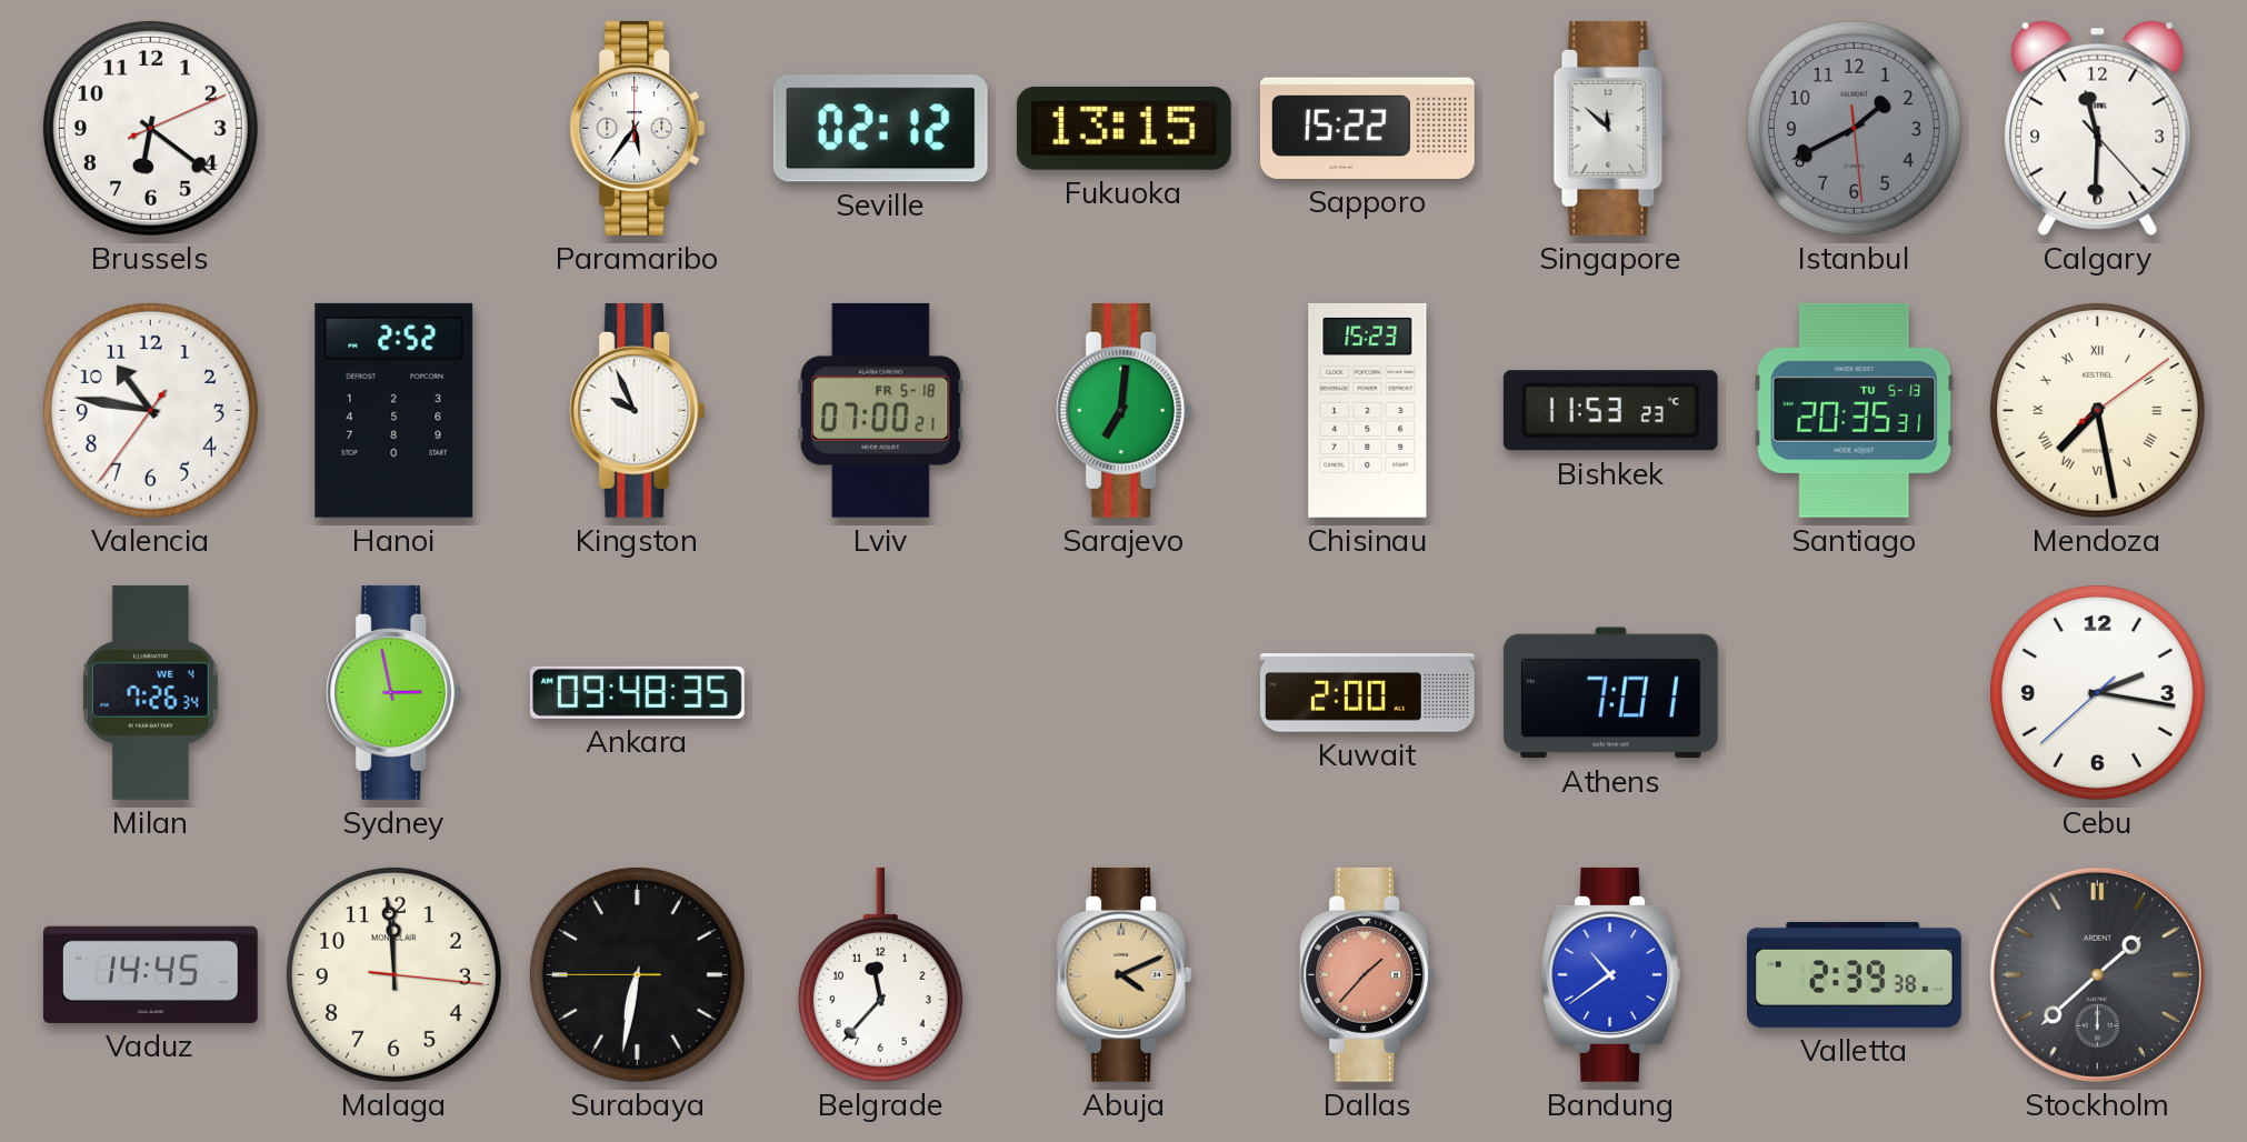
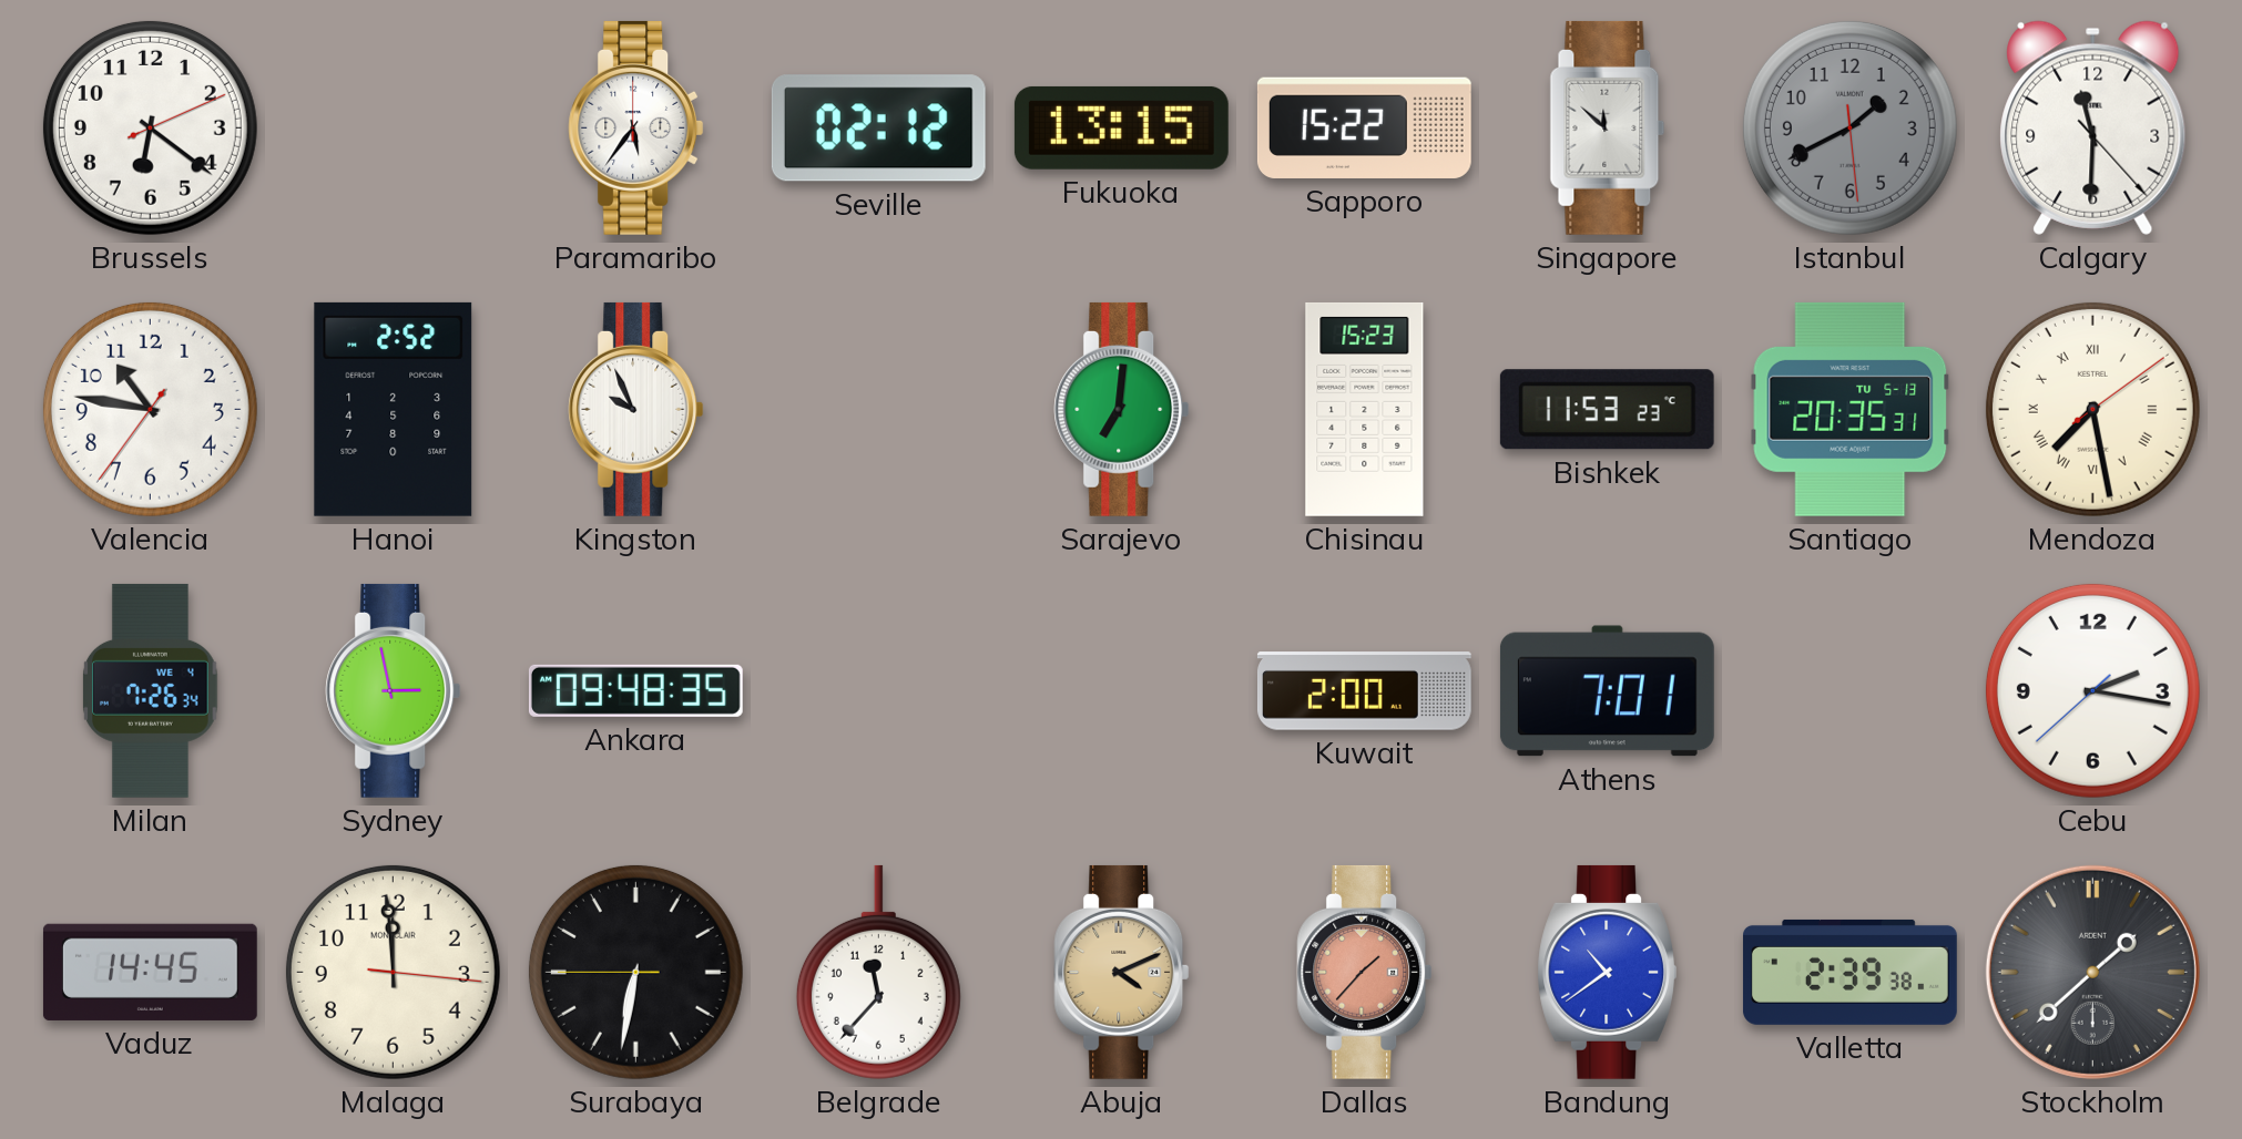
Lviv: 07:00 -> none
